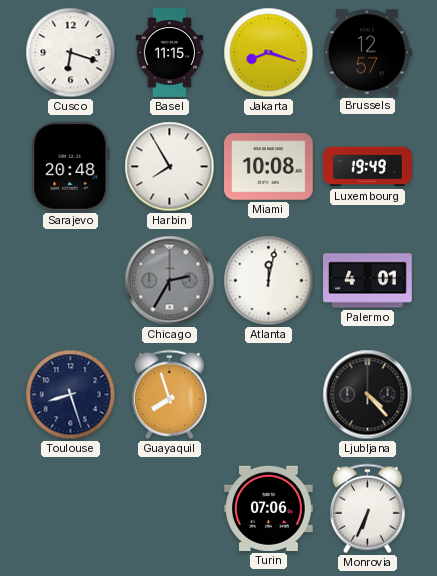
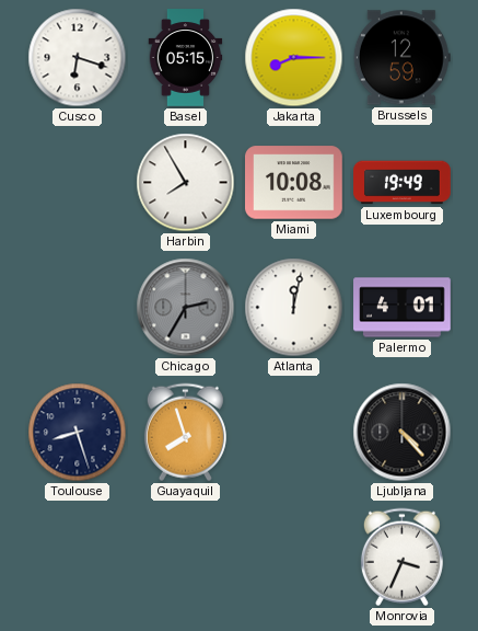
Basel: 11:15 -> 05:15
Jakarta: 8:18 -> 8:15
Brussels: 12:57 -> 12:59
Sarajevo: 20:48 -> none
Turin: 07:06 -> none
Monrovia: 6:34 -> 3:34
